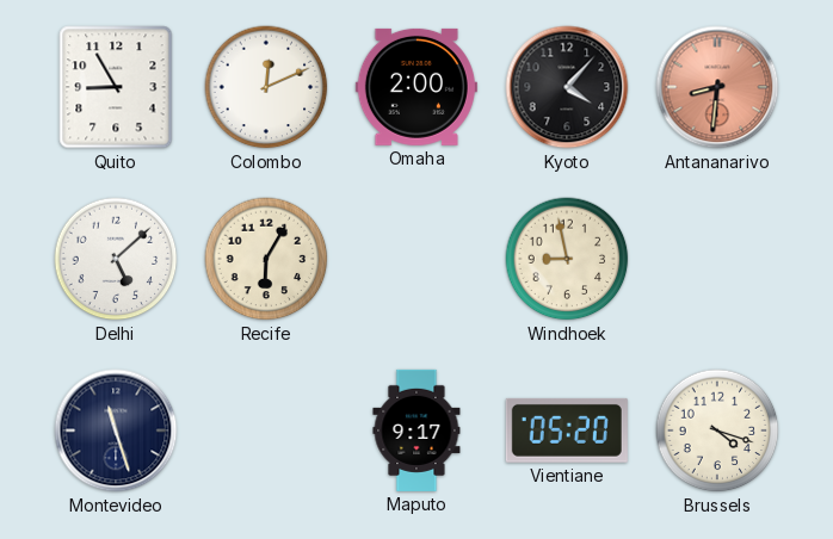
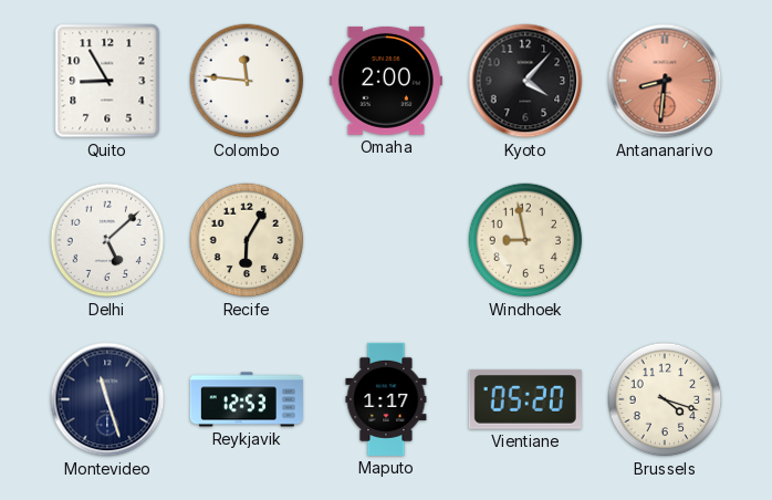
Colombo: 12:11 -> 11:46
Reykjavik: none -> 12:53
Maputo: 9:17 -> 1:17
